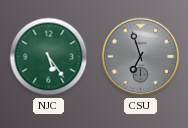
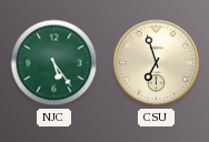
CSU dial: grey -> cream
